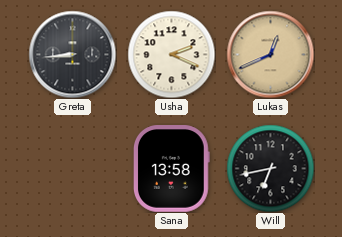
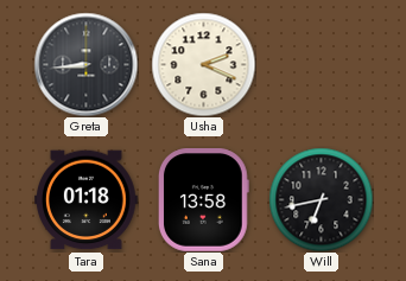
Lukas: 12:41 -> none
Tara: none -> 01:18
